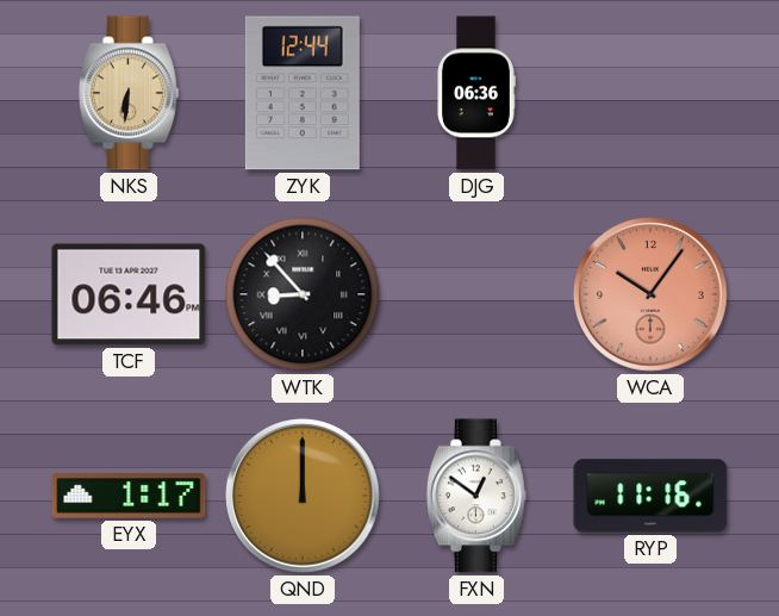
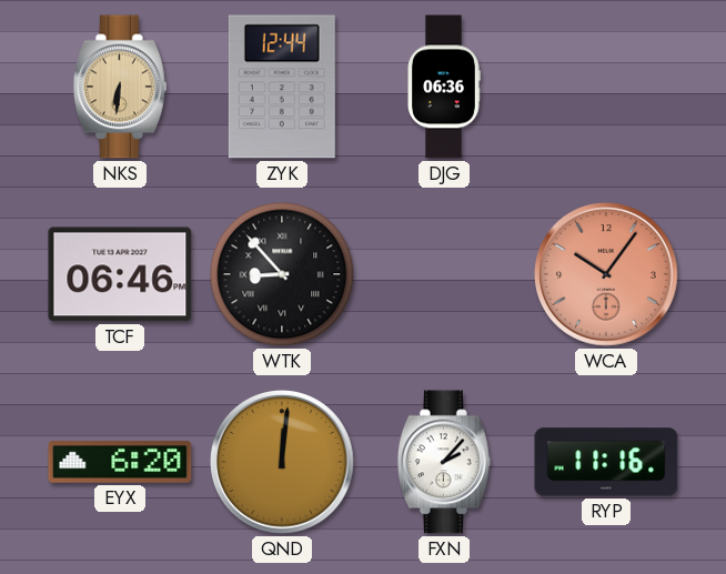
EYX: 1:17 -> 6:20
QND: 12:00 -> 12:01
FXN: 12:51 -> 2:07
